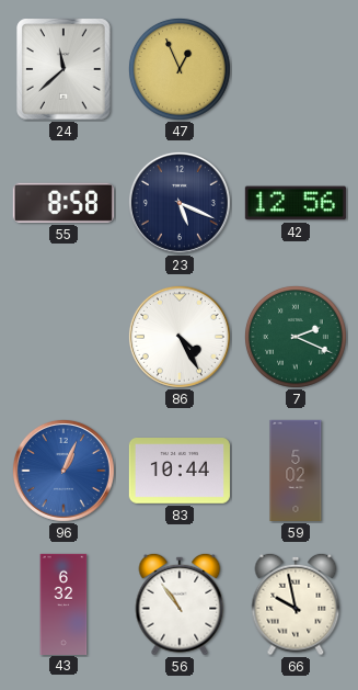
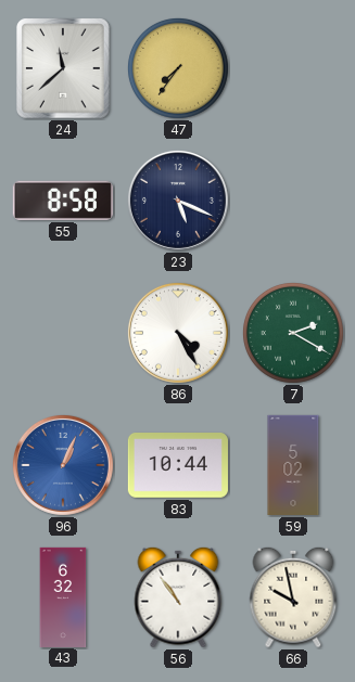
47: 12:56 -> 7:36
42: 12:56 -> none
7: 2:19 -> 2:20
